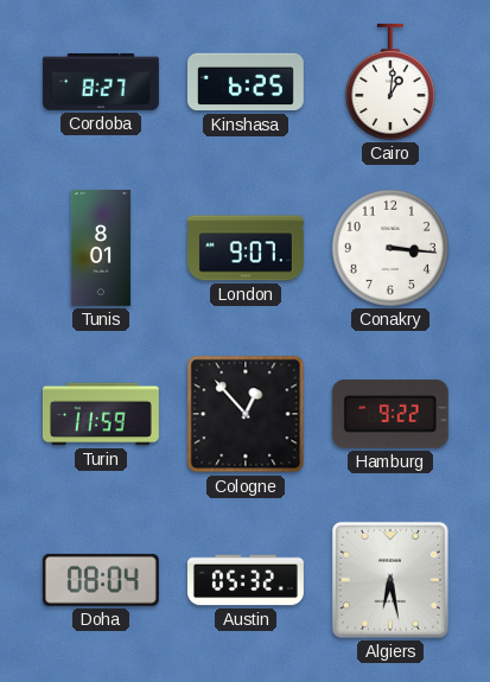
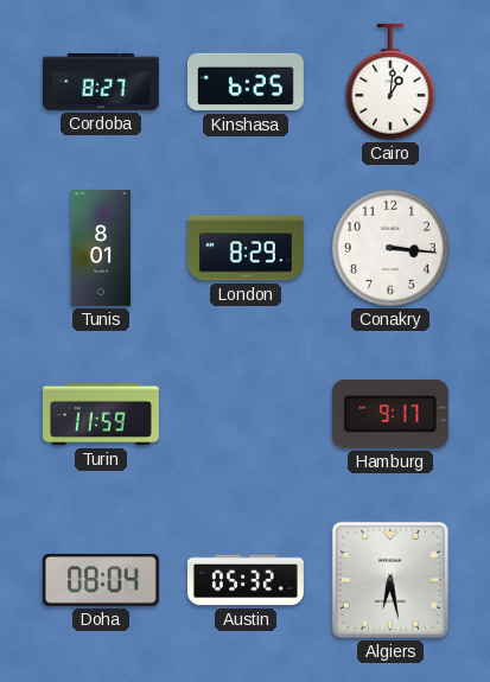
London: 9:07 -> 8:29
Cologne: 12:53 -> none
Hamburg: 9:22 -> 9:17
